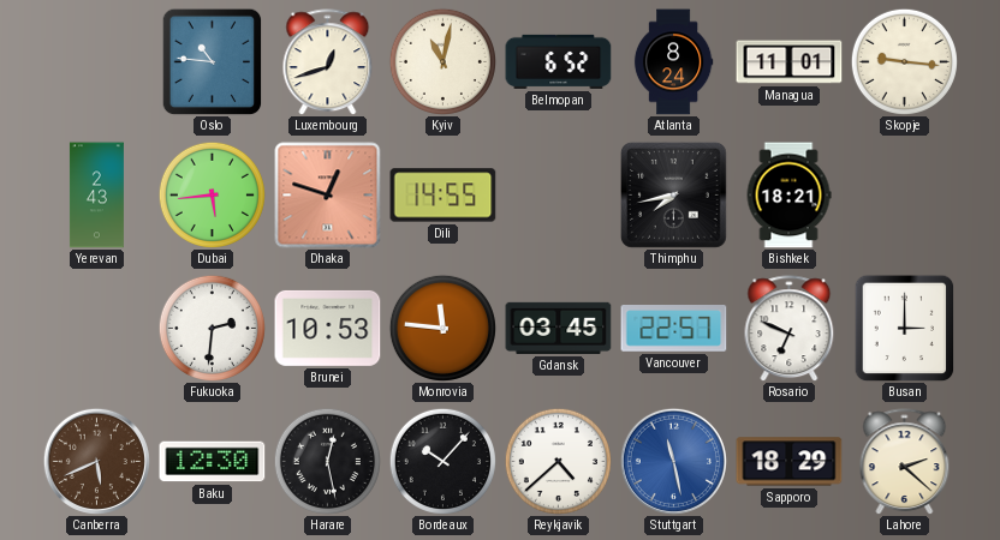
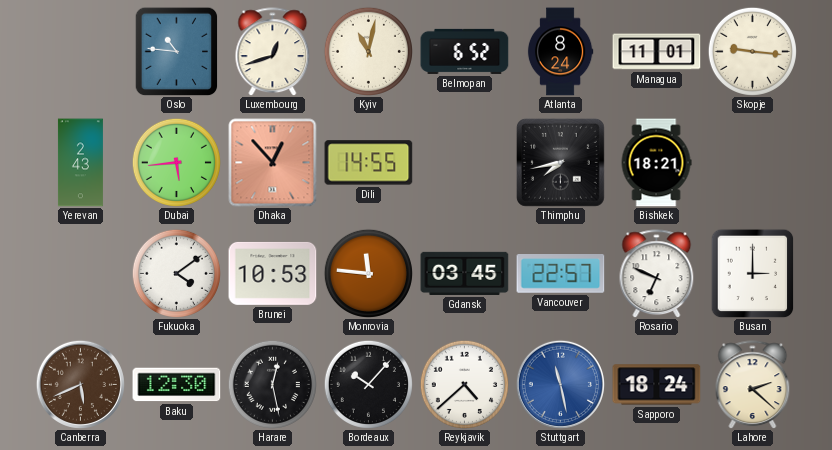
Dhaka: 12:48 -> 12:53
Fukuoka: 2:31 -> 4:09
Sapporo: 18:29 -> 18:24
